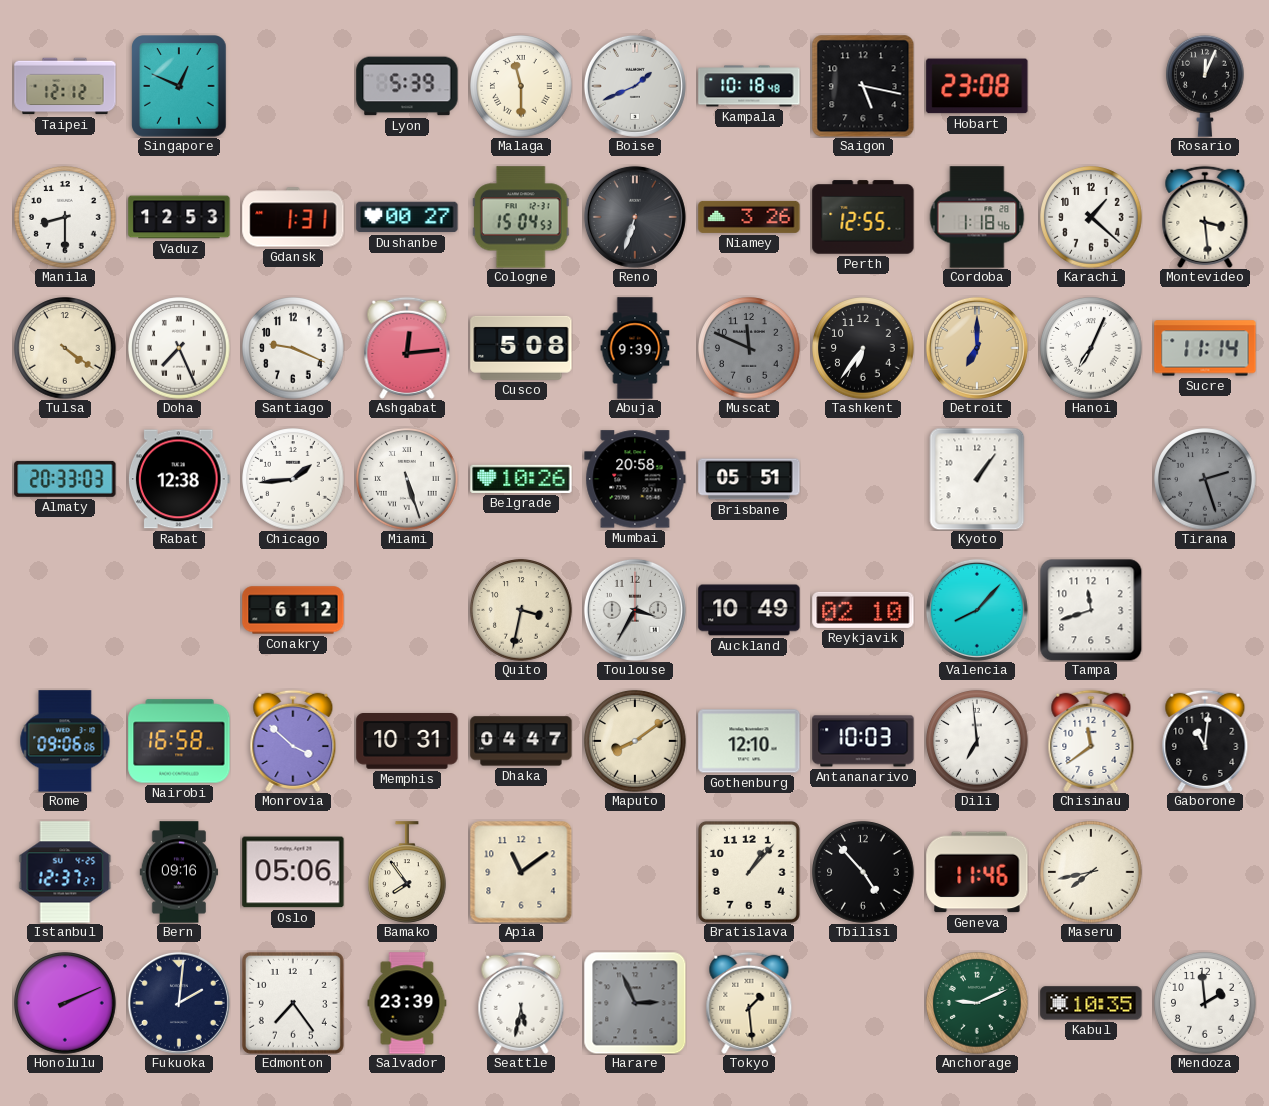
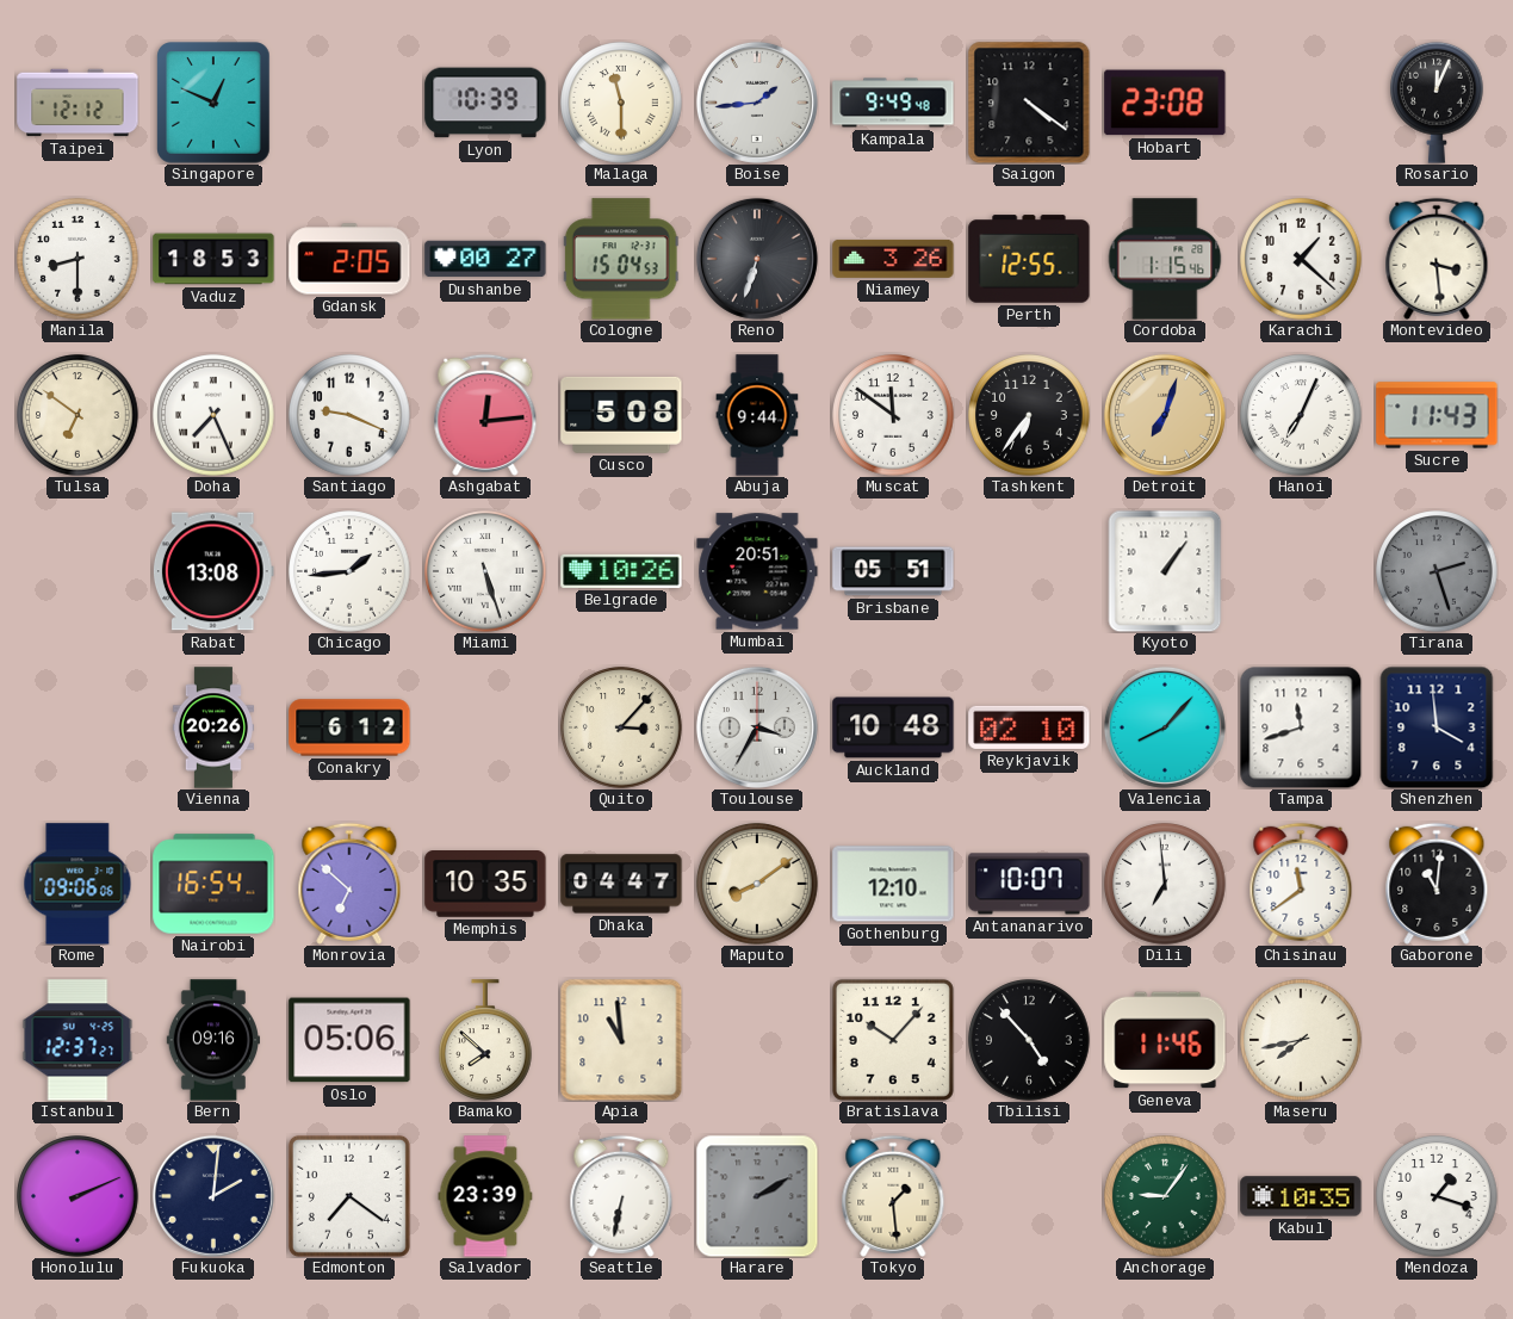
Lyon: 5:39 -> 10:39
Boise: 1:41 -> 1:44
Kampala: 10:18 -> 9:49
Saigon: 5:17 -> 4:21
Vaduz: 12:53 -> 18:53
Gdansk: 1:31 -> 2:05
Cordoba: 1:18 -> 1:15
Tulsa: 4:21 -> 6:51
Abuja: 9:39 -> 9:44
Muscat: 11:49 -> 11:51
Muscat dial: grey -> white
Detroit: 7:00 -> 7:03
Sucre: 11:14 -> 11:43
Almaty: 20:33 -> none
Rabat: 12:38 -> 13:08
Mumbai: 20:58 -> 20:51
Vienna: none -> 20:26
Quito: 3:32 -> 3:07
Auckland: 10:49 -> 10:48
Shenzhen: none -> 3:59
Nairobi: 16:58 -> 16:54
Monrovia: 3:52 -> 6:52
Memphis: 10:31 -> 10:35
Antananarivo: 10:03 -> 10:07
Bamako: 7:54 -> 7:52
Apia: 11:09 -> 10:59
Bratislava: 1:07 -> 10:07
Edmonton: 7:24 -> 7:21
Seattle: 5:32 -> 6:32
Harare: 2:56 -> 2:10
Anchorage: 9:11 -> 9:06
Mendoza: 1:59 -> 1:18
